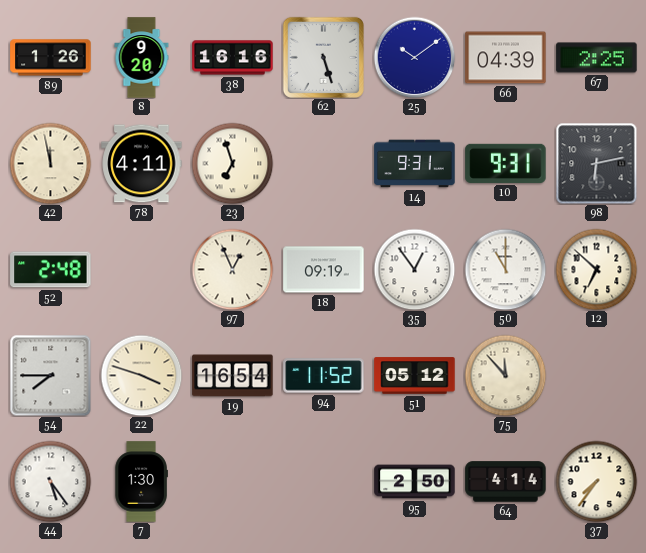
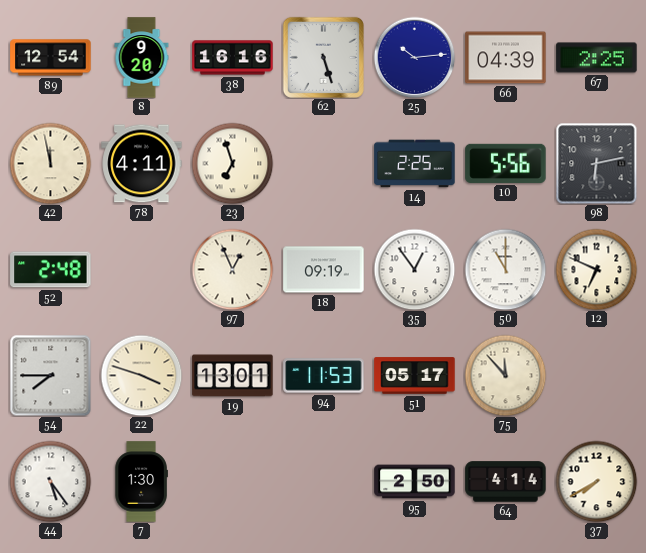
89: 1:26 -> 12:54
25: 10:09 -> 10:14
14: 9:31 -> 2:25
10: 9:31 -> 5:56
12: 6:52 -> 6:49
19: 16:54 -> 13:01
94: 11:52 -> 11:53
51: 05:12 -> 05:17
37: 7:36 -> 7:40
